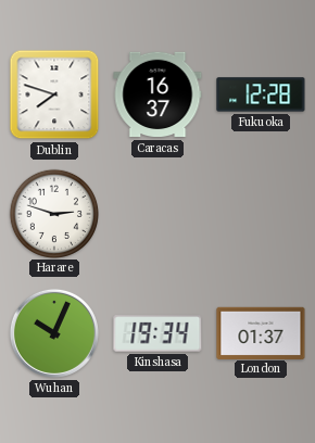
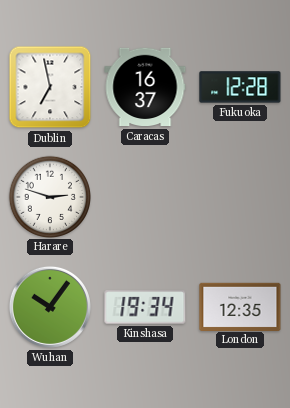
Dublin: 7:48 -> 6:58
Wuhan: 10:04 -> 10:06
London: 01:37 -> 12:35
